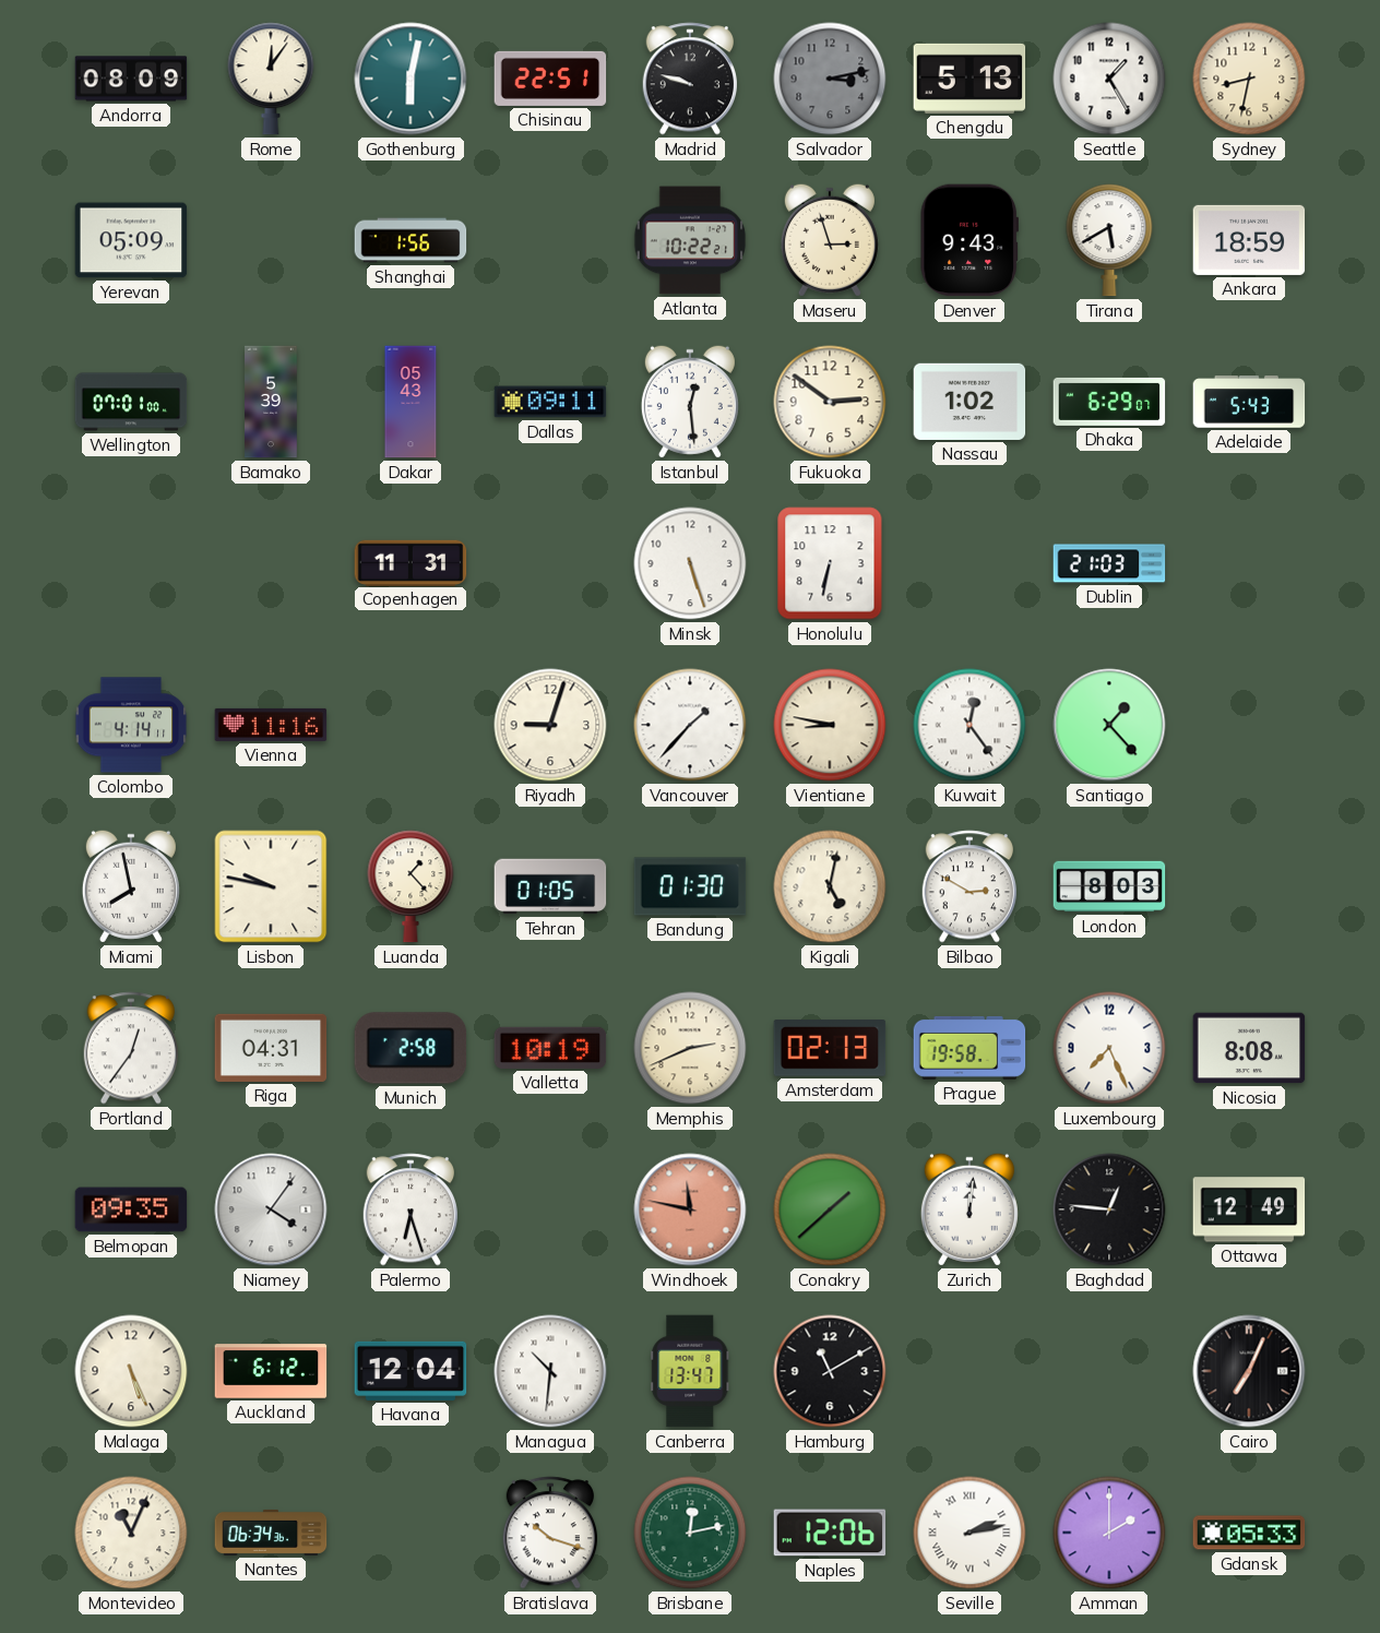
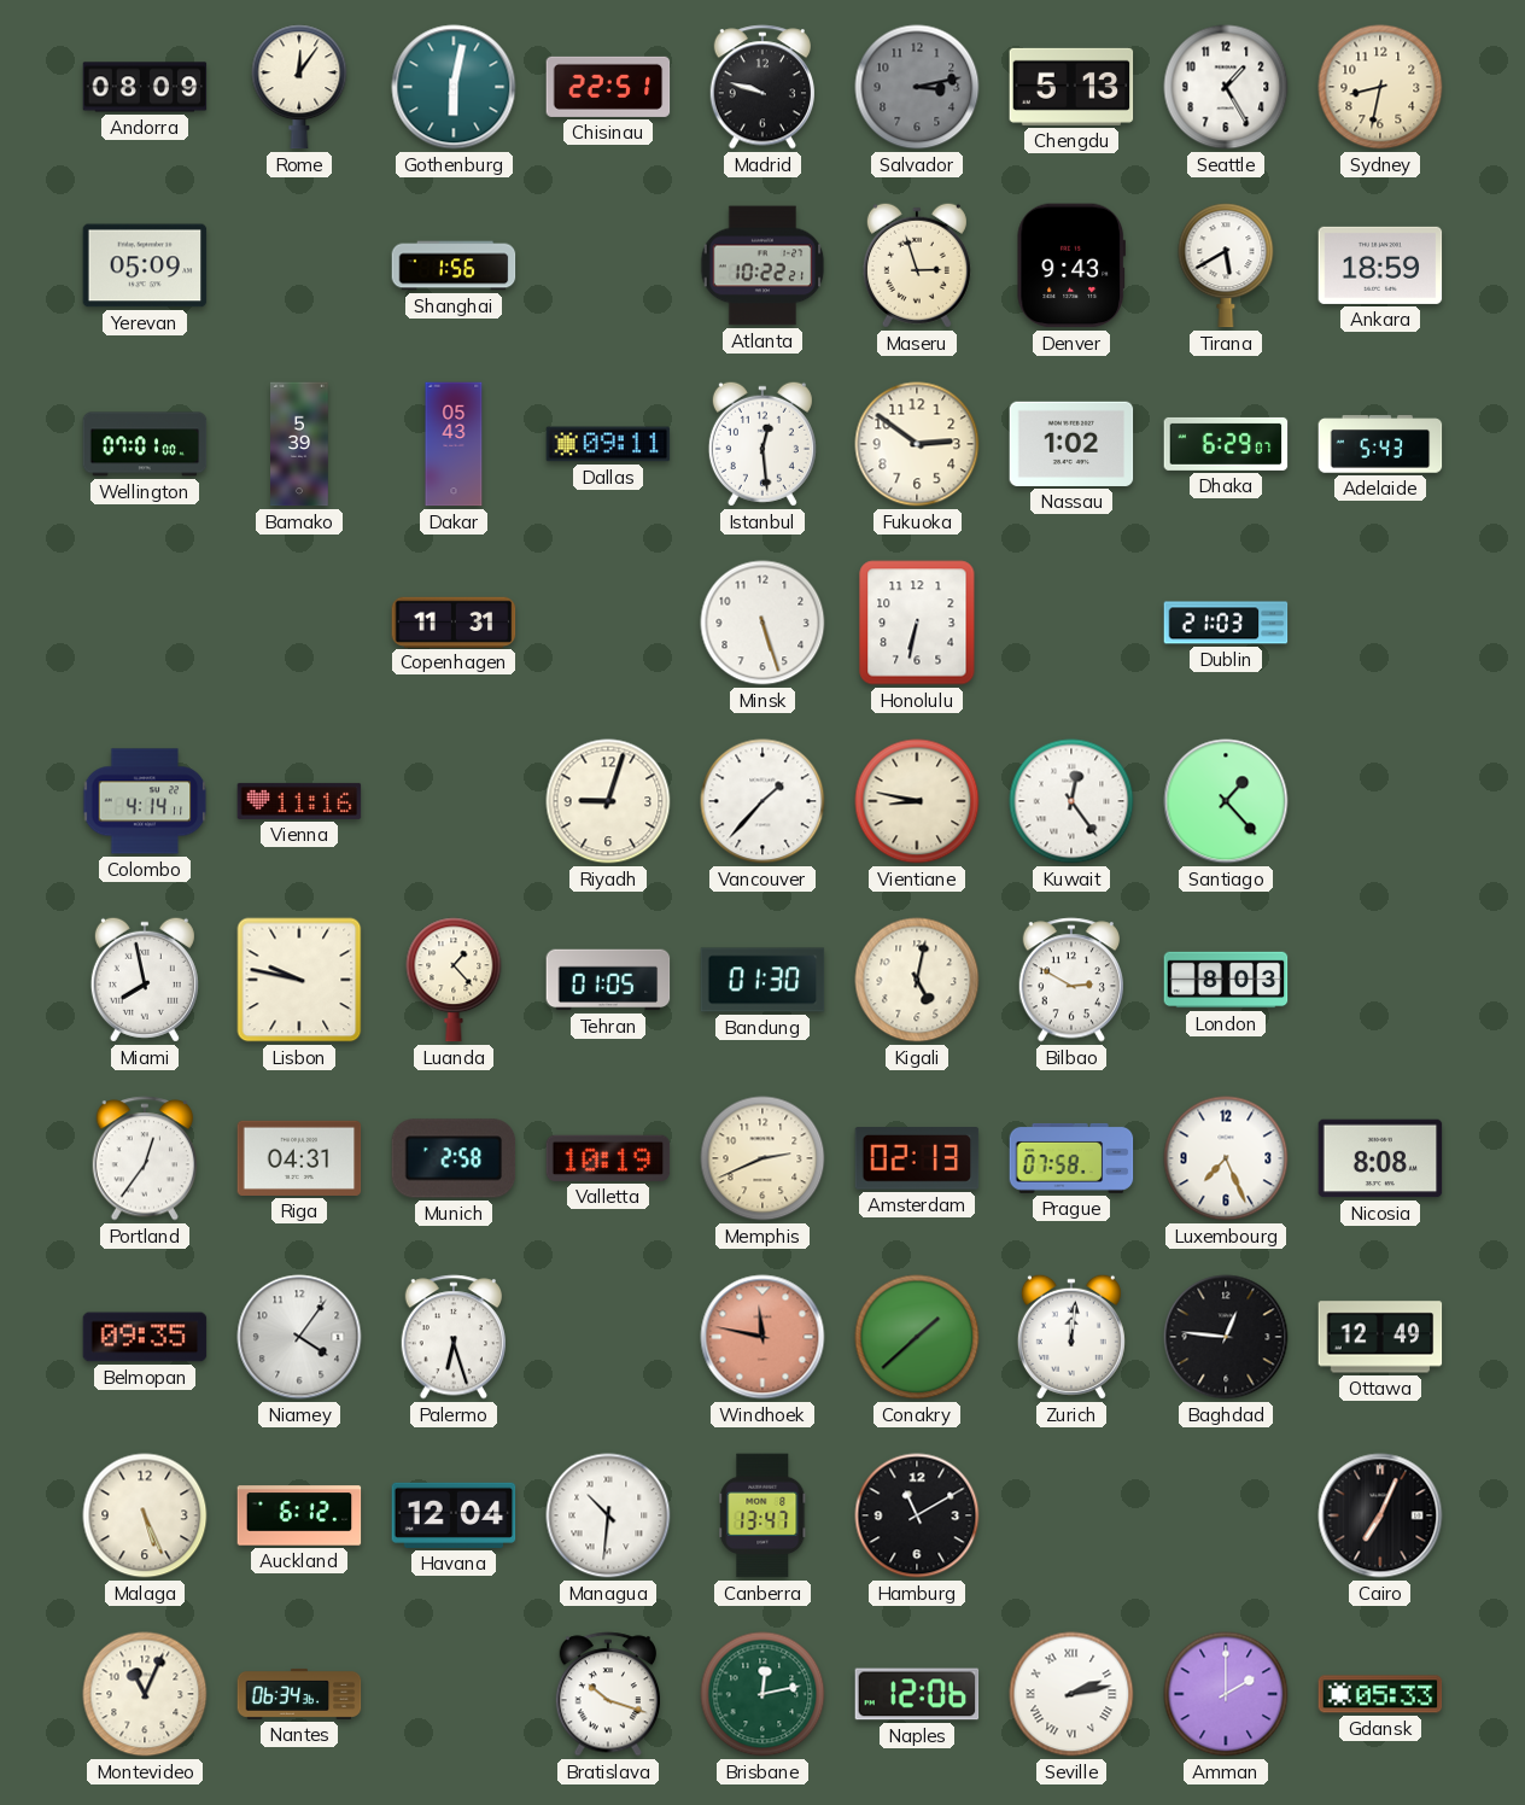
Prague: 19:58 -> 07:58
